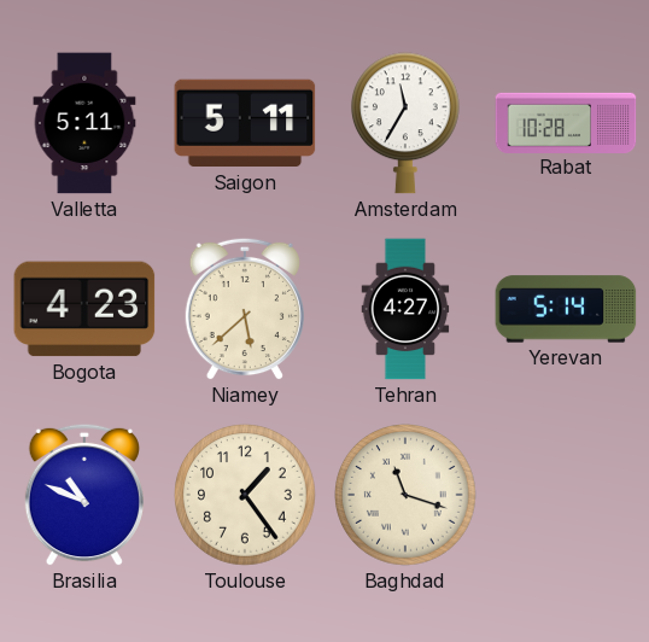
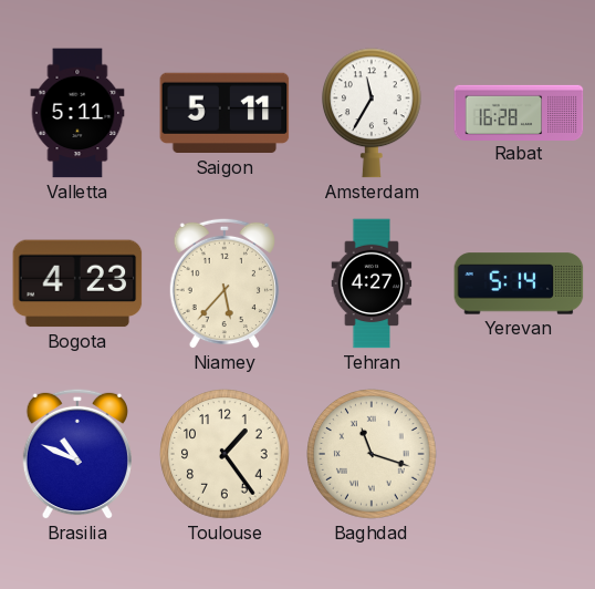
Rabat: 10:28 -> 16:28
Niamey: 5:38 -> 5:37
